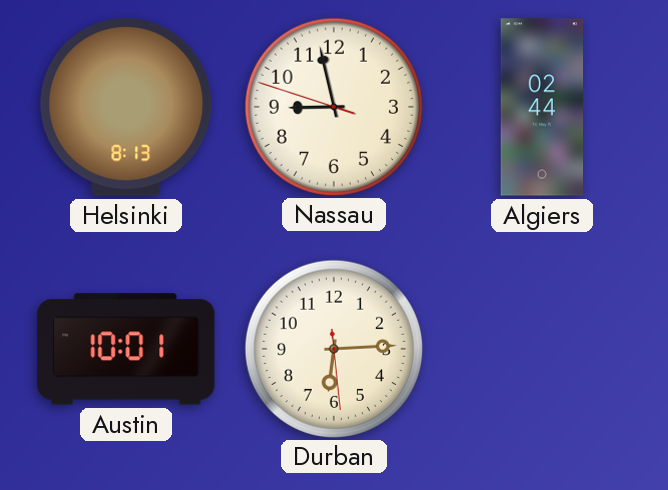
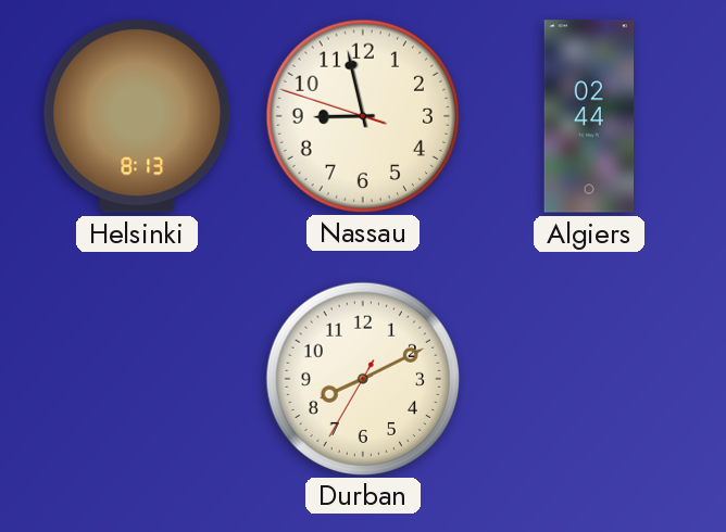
Austin: 10:01 -> none
Durban: 6:14 -> 8:10
